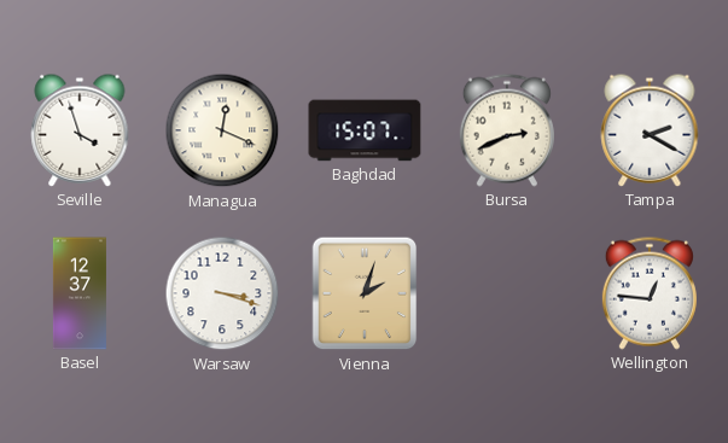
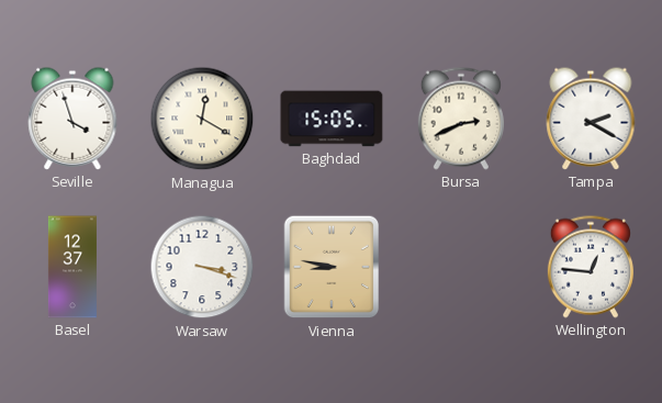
Managua: 12:19 -> 12:20
Baghdad: 15:07 -> 15:05
Vienna: 2:03 -> 8:47
